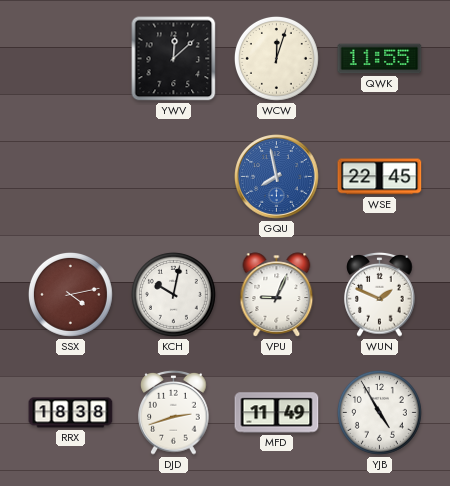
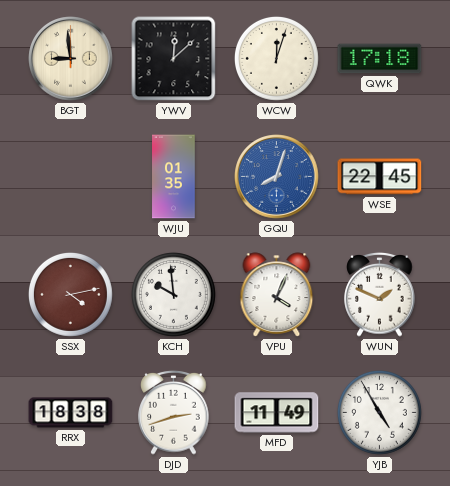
BGT: none -> 8:59
QWK: 11:55 -> 17:18
WJU: none -> 01:35
GQU: 7:58 -> 8:03
KCH: 10:02 -> 9:59
VPU: 9:04 -> 4:04
